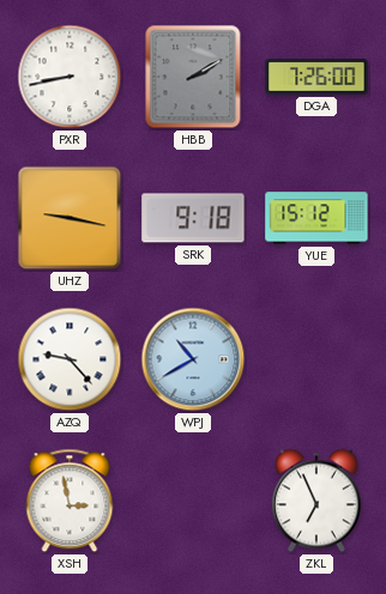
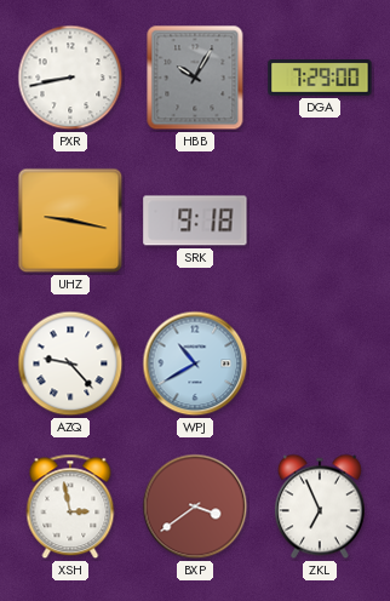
HBB: 2:10 -> 10:05
DGA: 7:26 -> 7:29
YUE: 15:12 -> none
BXP: none -> 3:39
